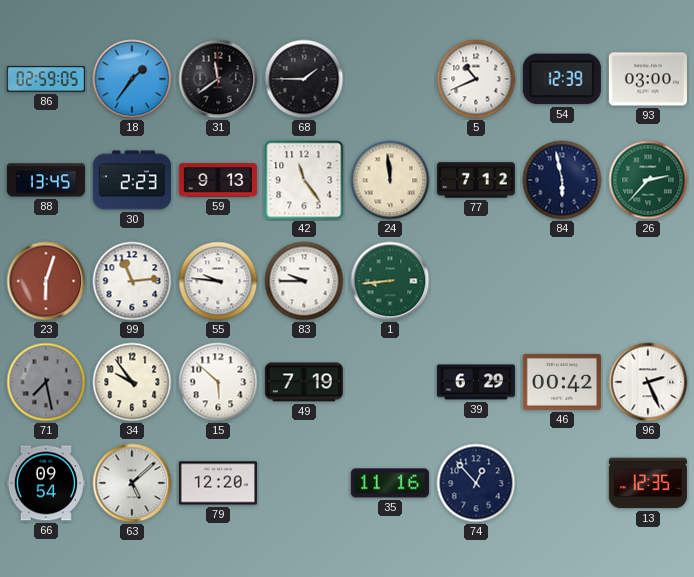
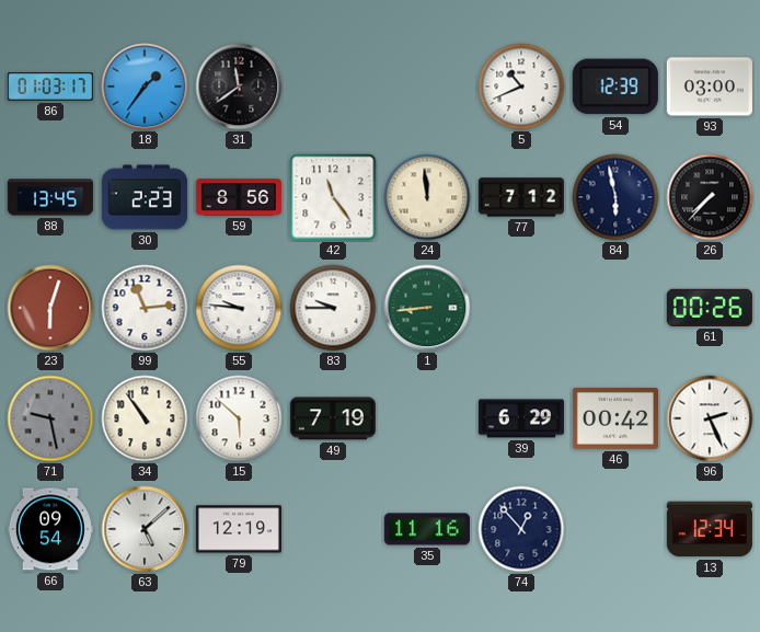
86: 02:59 -> 01:03
68: 1:45 -> none
59: 9:13 -> 8:56
26: 2:37 -> 7:37
26 dial: green -> black
61: none -> 00:26
71: 7:28 -> 9:28
34: 9:54 -> 10:54
79: 12:20 -> 12:19
13: 12:35 -> 12:34
